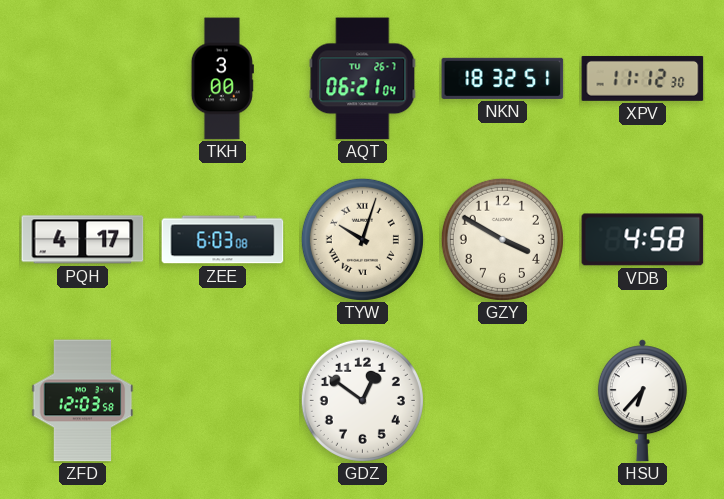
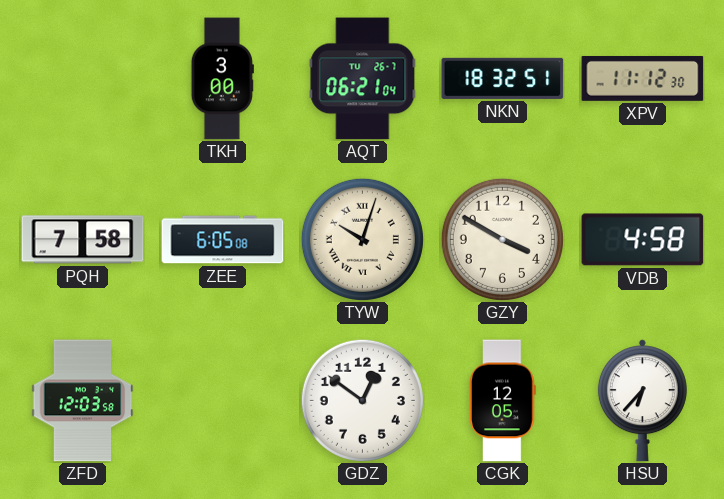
PQH: 4:17 -> 7:58
ZEE: 6:03 -> 6:05
CGK: none -> 12:05
